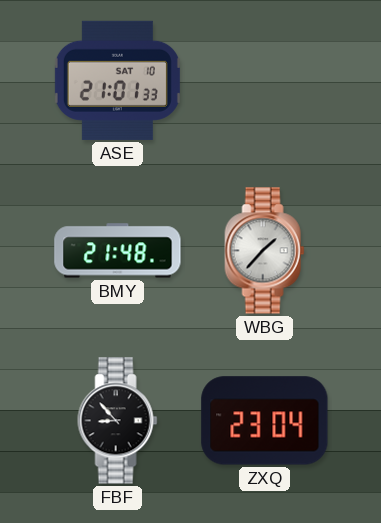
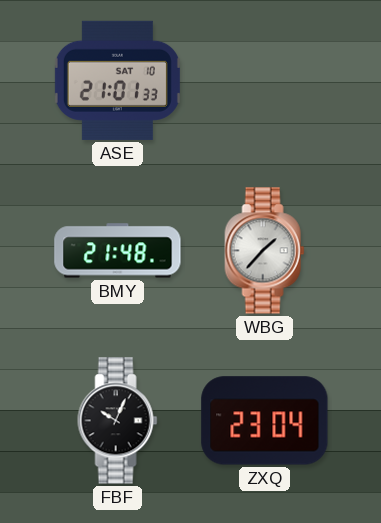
FBF: 8:53 -> 10:04
